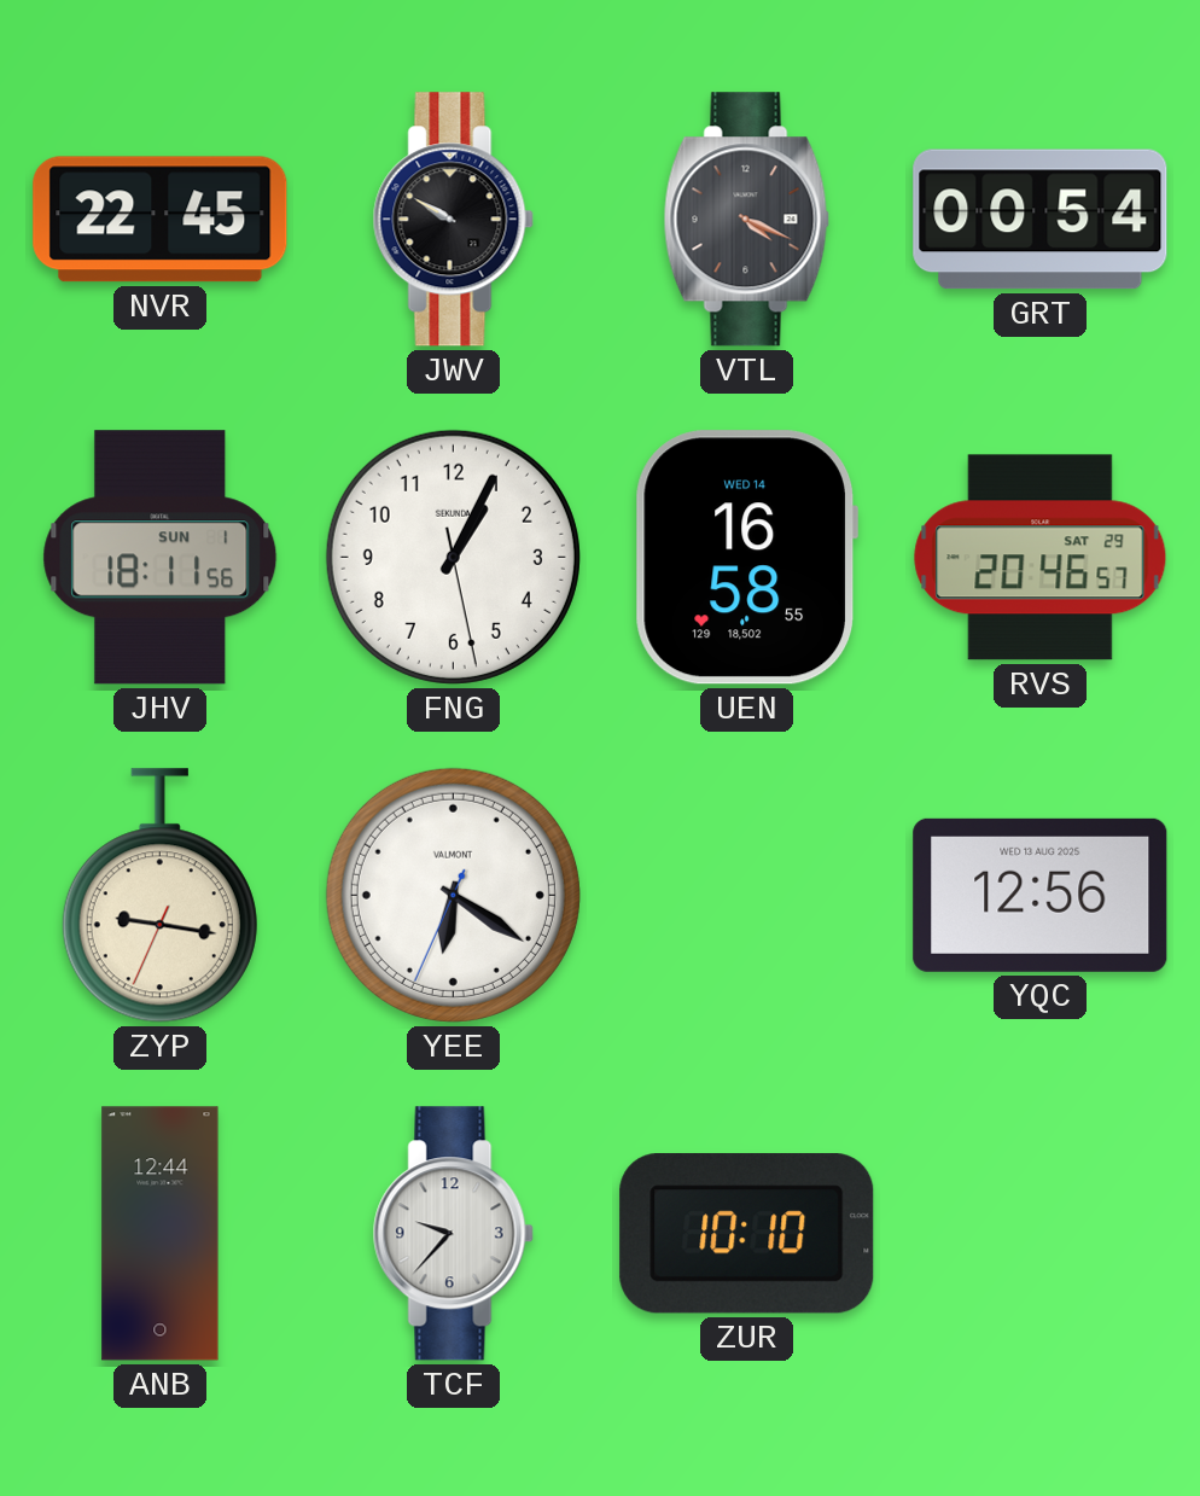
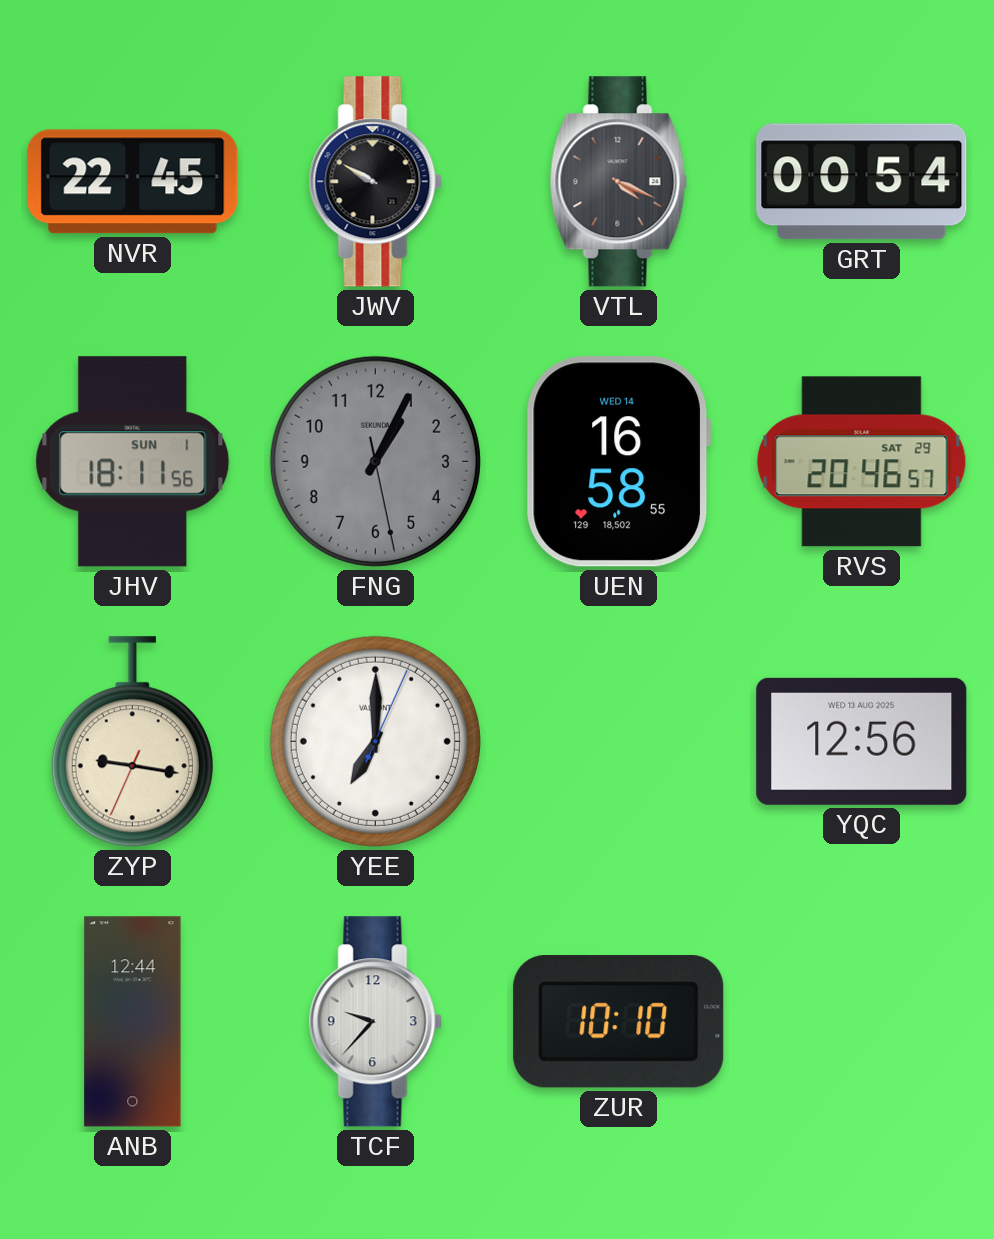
FNG dial: white -> grey
YEE: 6:20 -> 7:00
